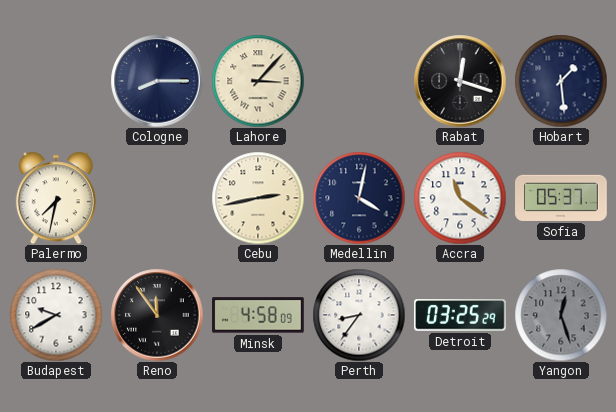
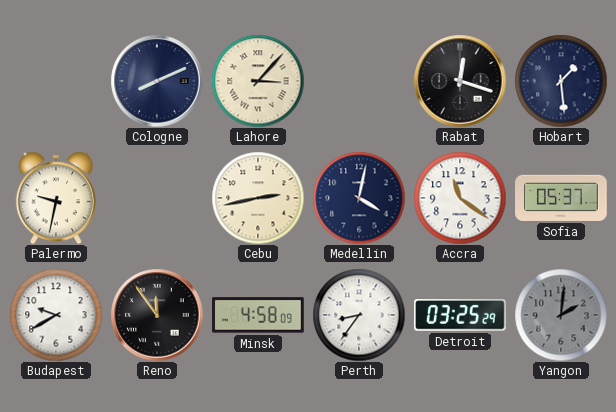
Cologne: 8:15 -> 8:11
Palermo: 7:32 -> 9:32
Yangon: 12:27 -> 2:01
